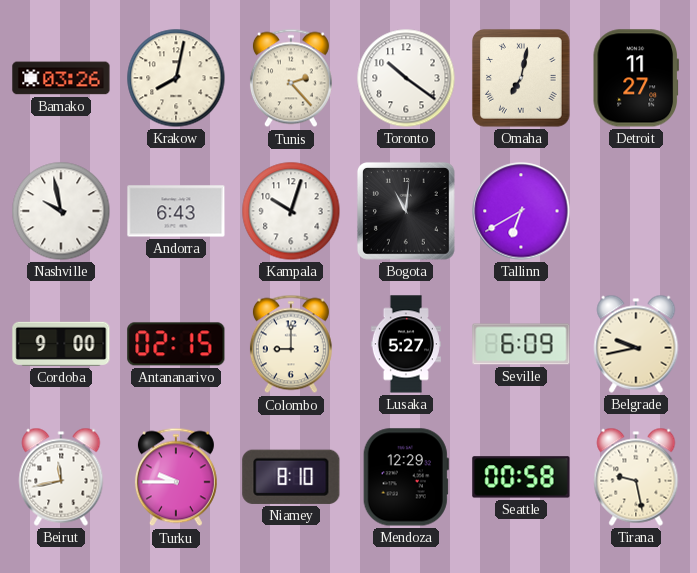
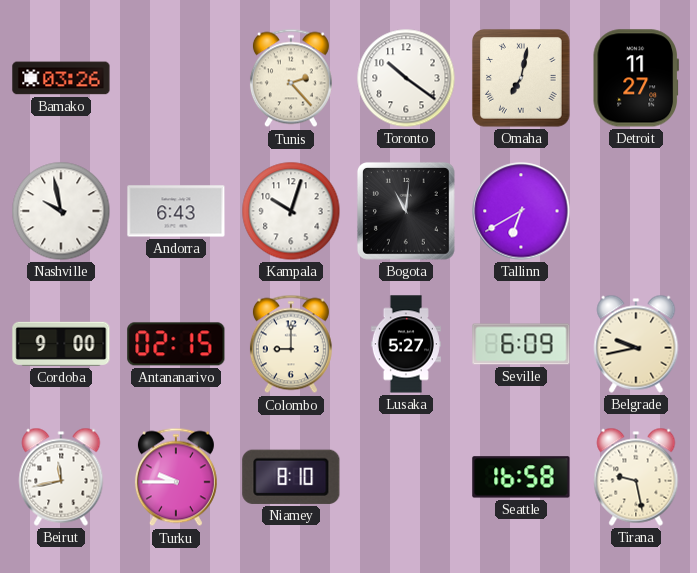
Krakow: 8:02 -> none
Mendoza: 12:29 -> none
Seattle: 00:58 -> 16:58
